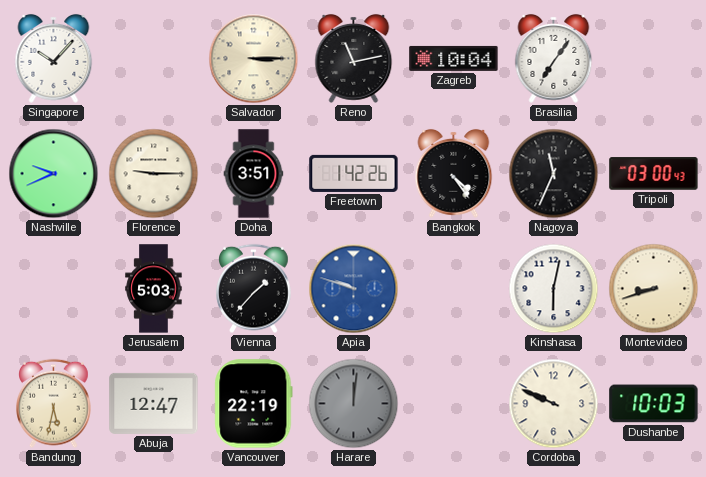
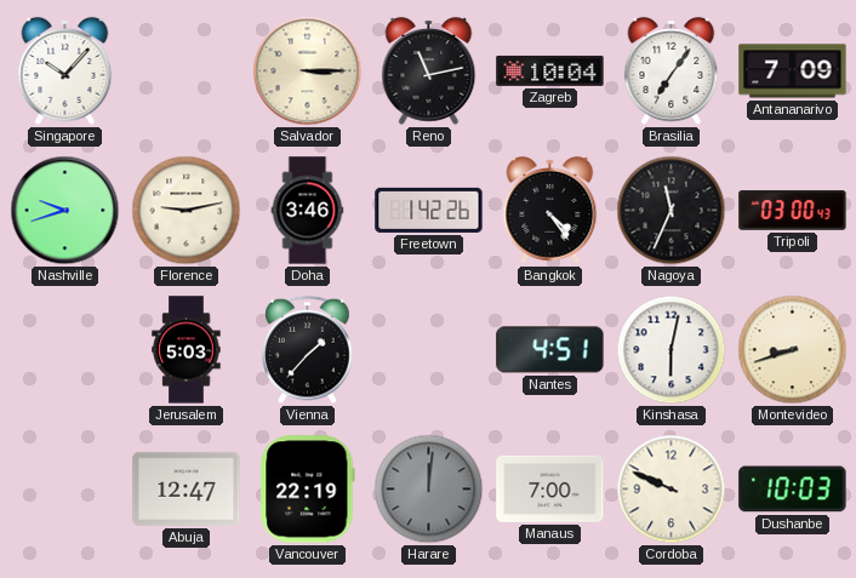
Antananarivo: none -> 7:09
Nashville: 9:41 -> 9:42
Florence: 9:15 -> 9:13
Doha: 3:51 -> 3:46
Apia: 9:48 -> none
Nantes: none -> 4:51
Bandung: 5:32 -> none
Manaus: none -> 7:00
